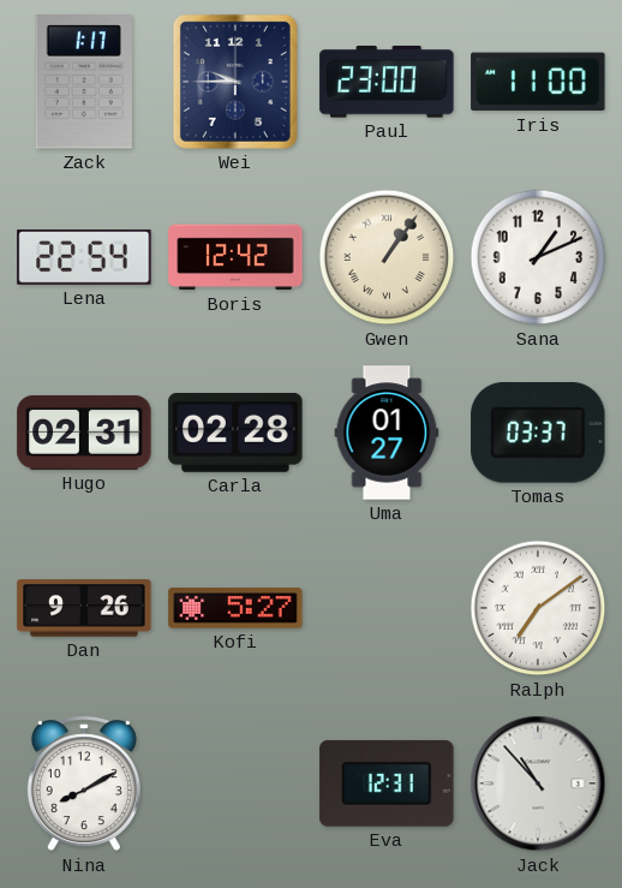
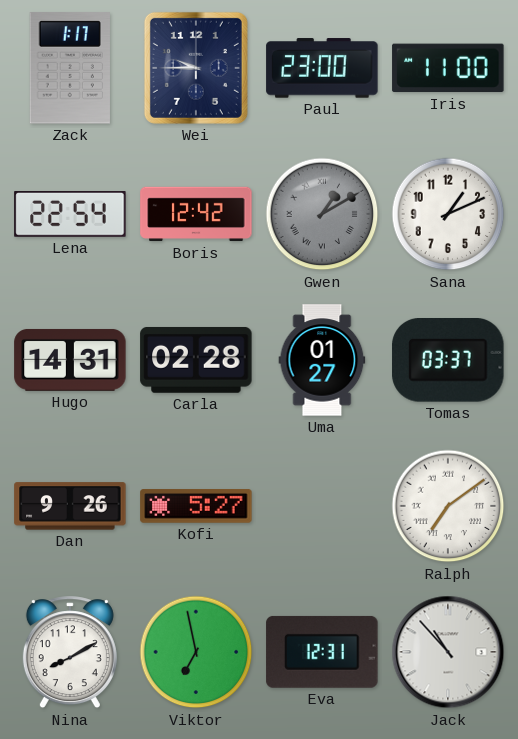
Gwen: 1:06 -> 1:10
Gwen dial: cream -> grey
Hugo: 02:31 -> 14:31
Viktor: none -> 6:58
